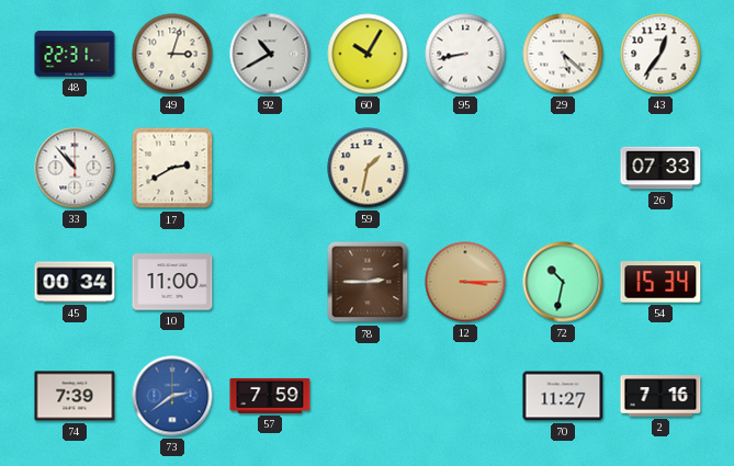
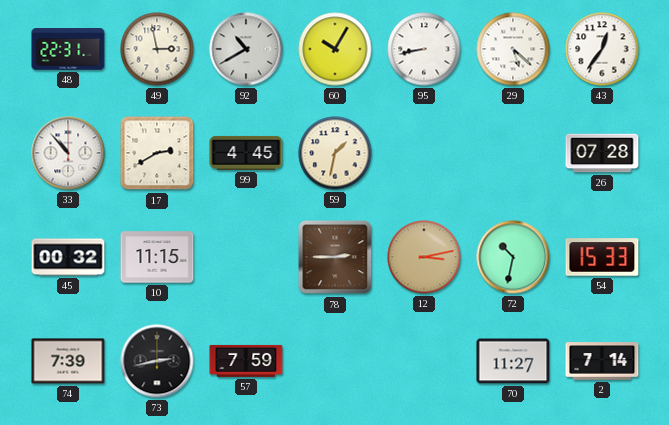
49: 3:03 -> 2:58
99: none -> 4:45
26: 07:33 -> 07:28
45: 00:34 -> 00:32
10: 11:00 -> 11:15
12: 3:15 -> 3:13
54: 15:34 -> 15:33
73: 2:39 -> 2:43
73 dial: blue -> black
2: 7:16 -> 7:14
